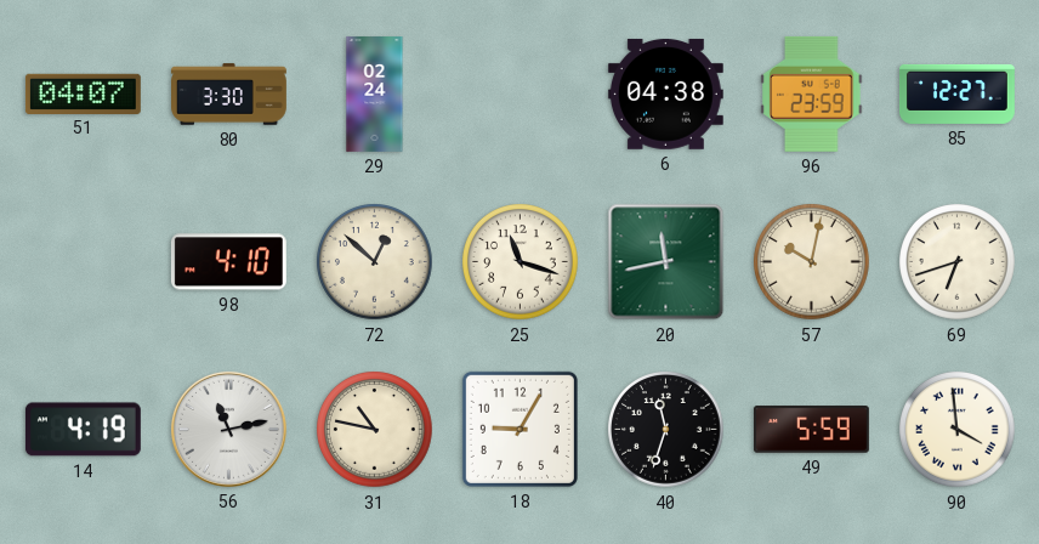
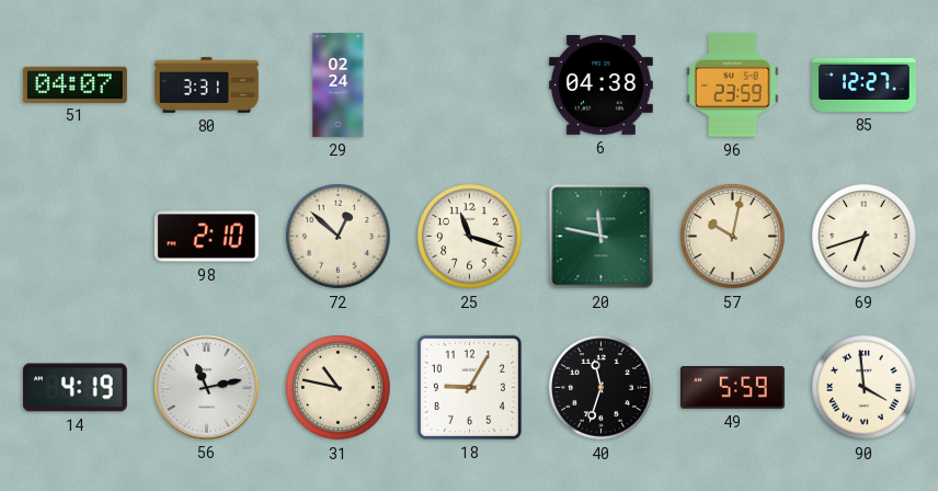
80: 3:30 -> 3:31
98: 4:10 -> 2:10
20: 11:43 -> 11:47
